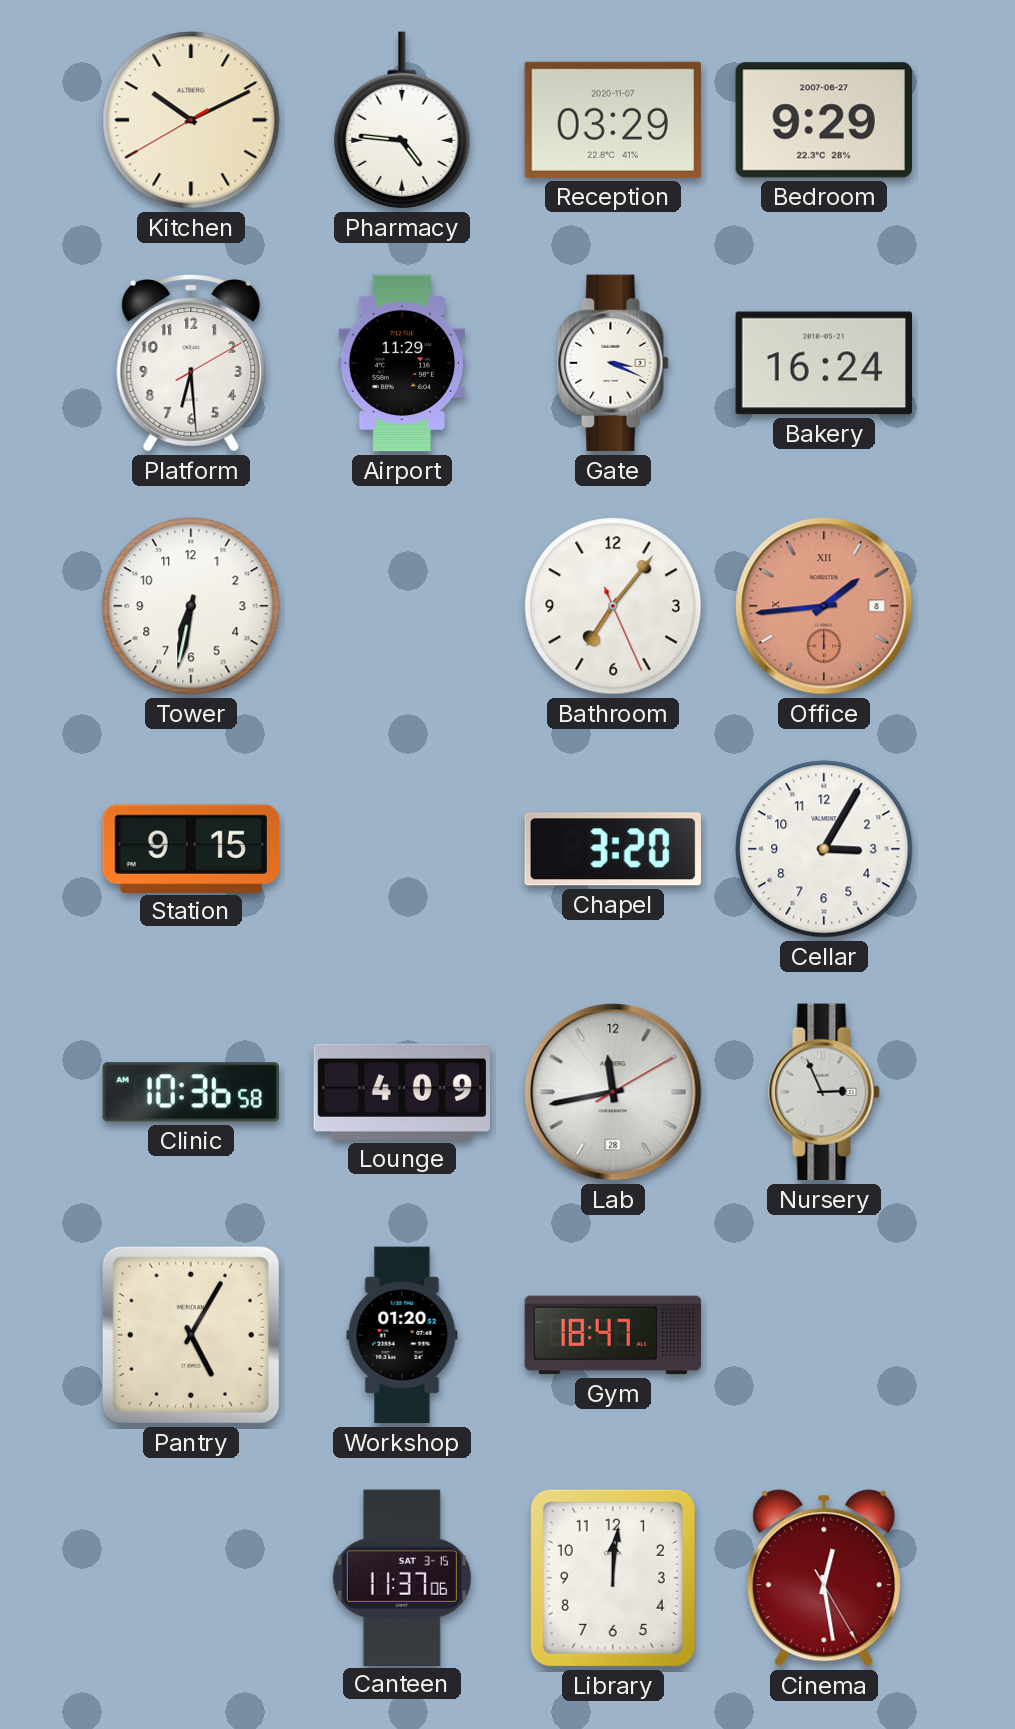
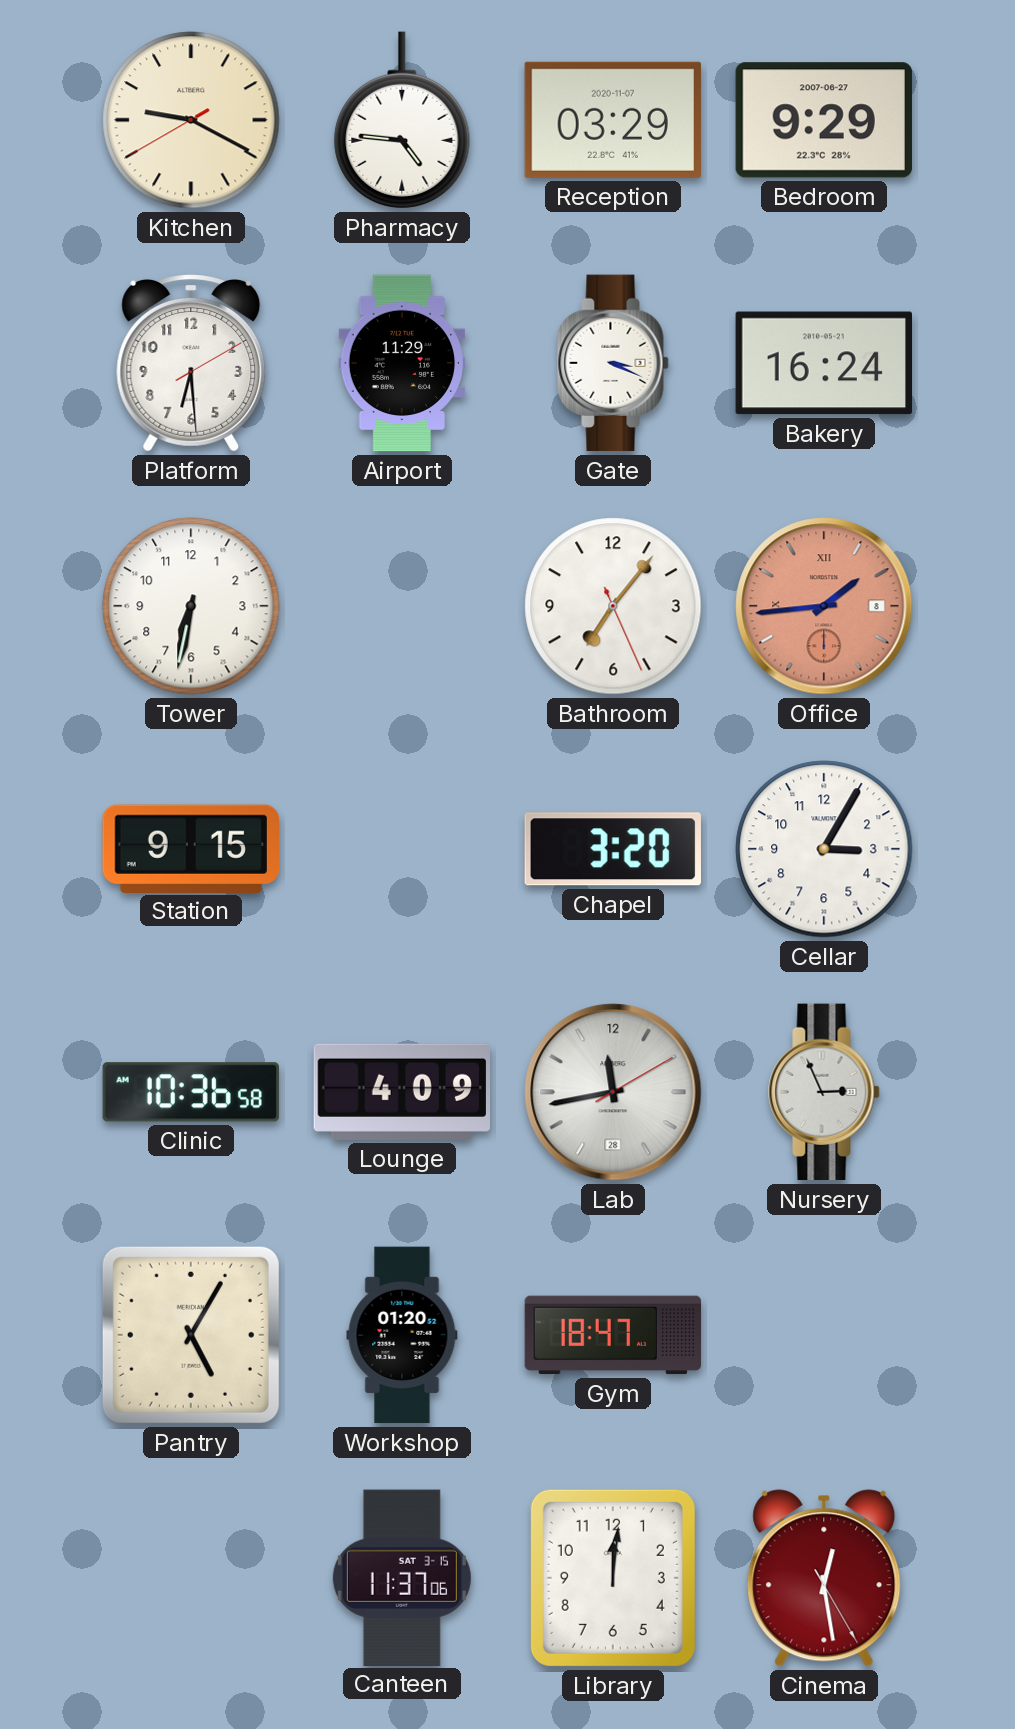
Kitchen: 10:10 -> 9:19
